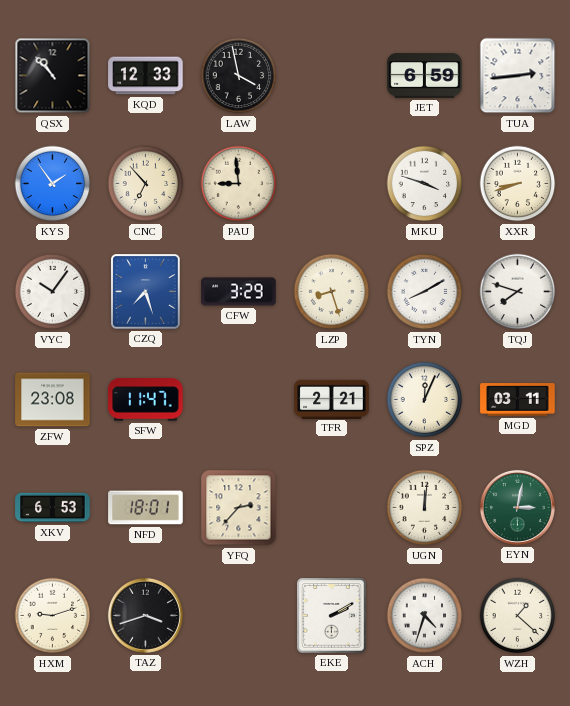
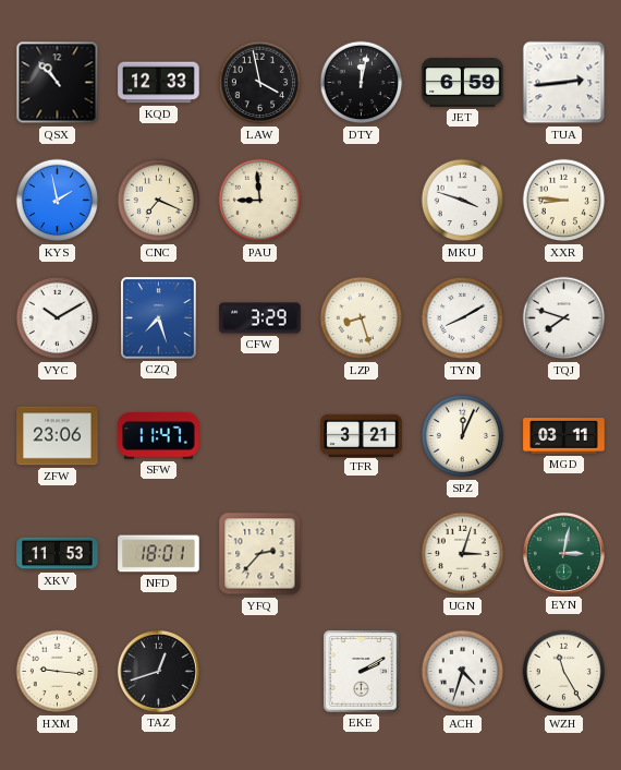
DTY: none -> 12:02
KYS: 1:54 -> 1:58
CNC: 6:53 -> 7:19
XXR: 8:42 -> 8:46
VYC: 10:06 -> 10:10
ZFW: 23:08 -> 23:06
TFR: 2:21 -> 3:21
XKV: 6:53 -> 11:53
UGN: 12:01 -> 3:03
HXM: 9:12 -> 9:16
TAZ: 3:42 -> 12:42
WZH: 1:22 -> 11:25
